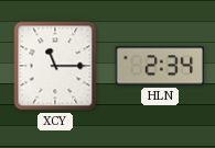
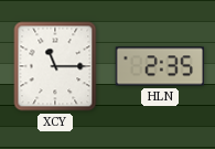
HLN: 2:34 -> 2:35
